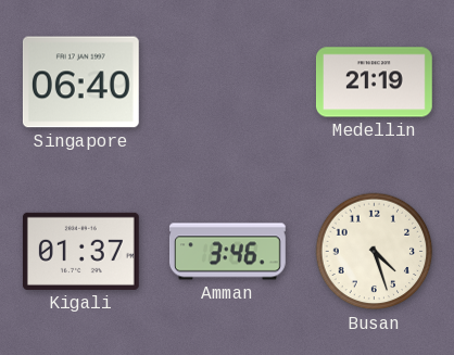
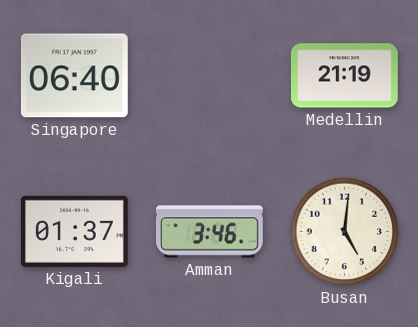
Busan: 4:27 -> 5:01
